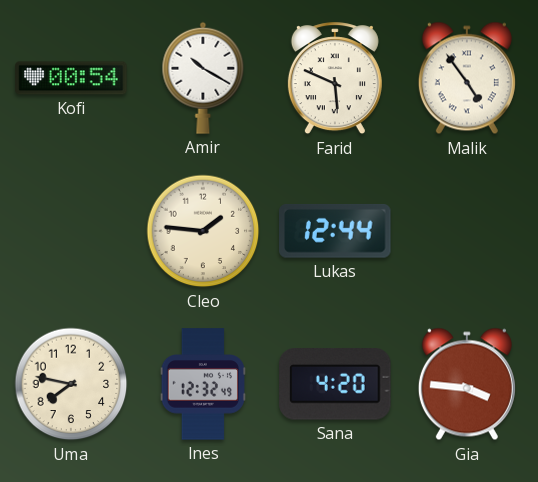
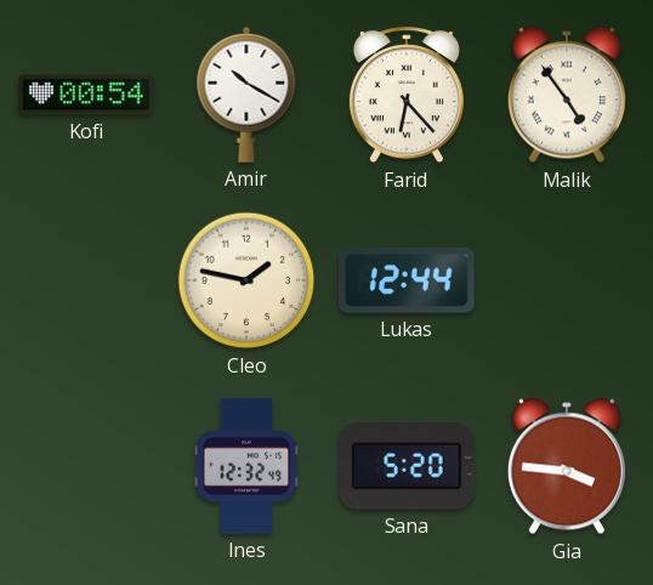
Farid: 5:49 -> 6:23
Cleo: 1:46 -> 1:47
Uma: 7:47 -> none
Sana: 4:20 -> 5:20
